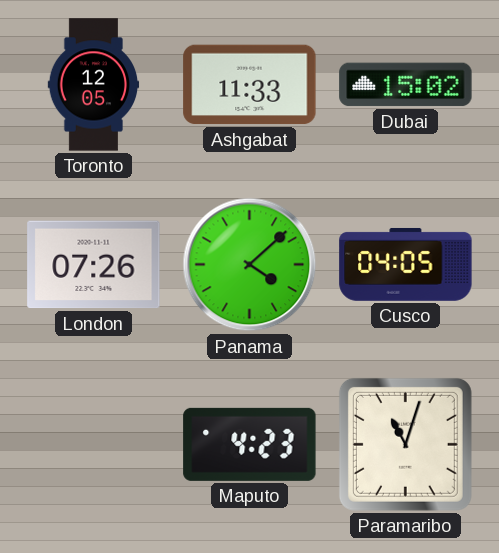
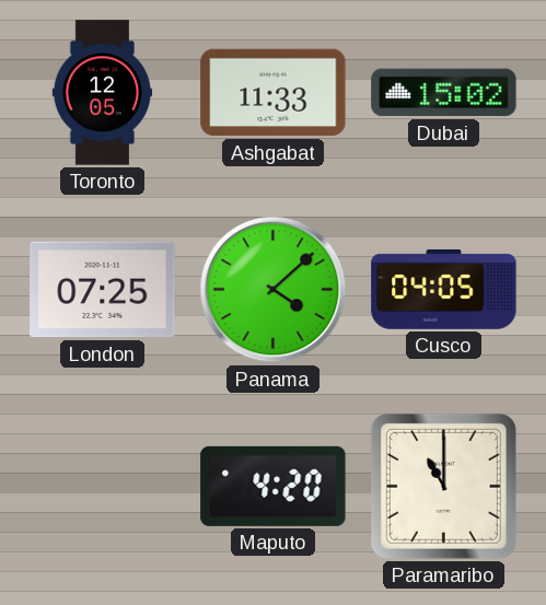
London: 07:26 -> 07:25
Maputo: 4:23 -> 4:20
Paramaribo: 11:03 -> 11:00
